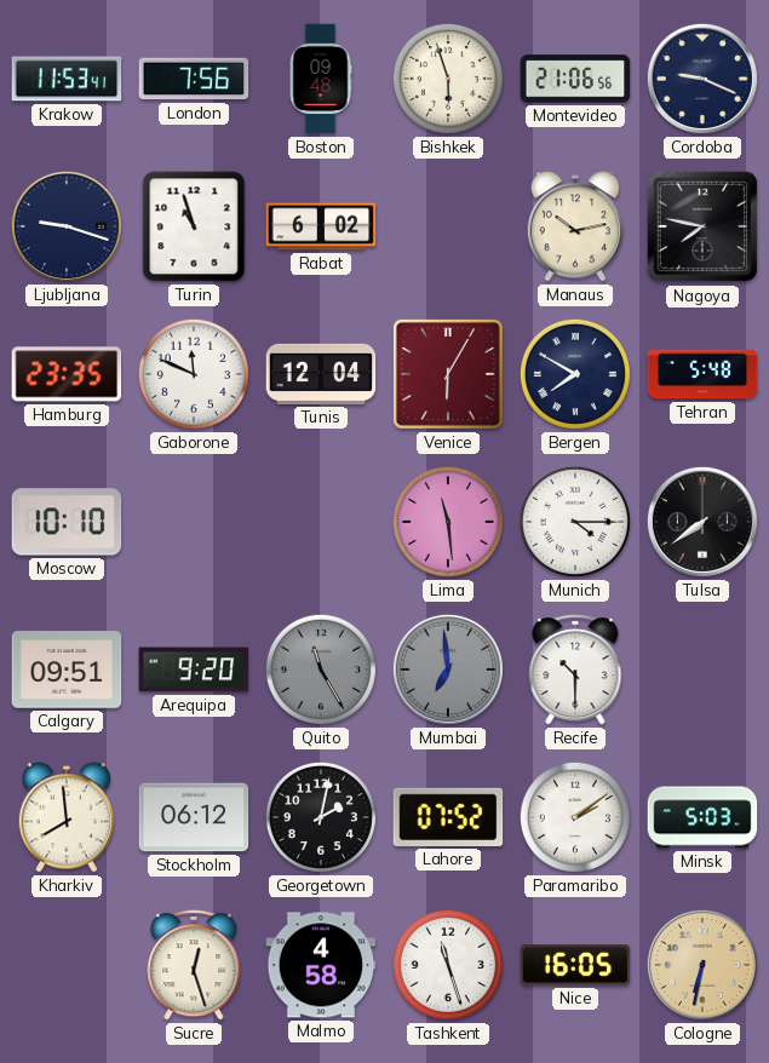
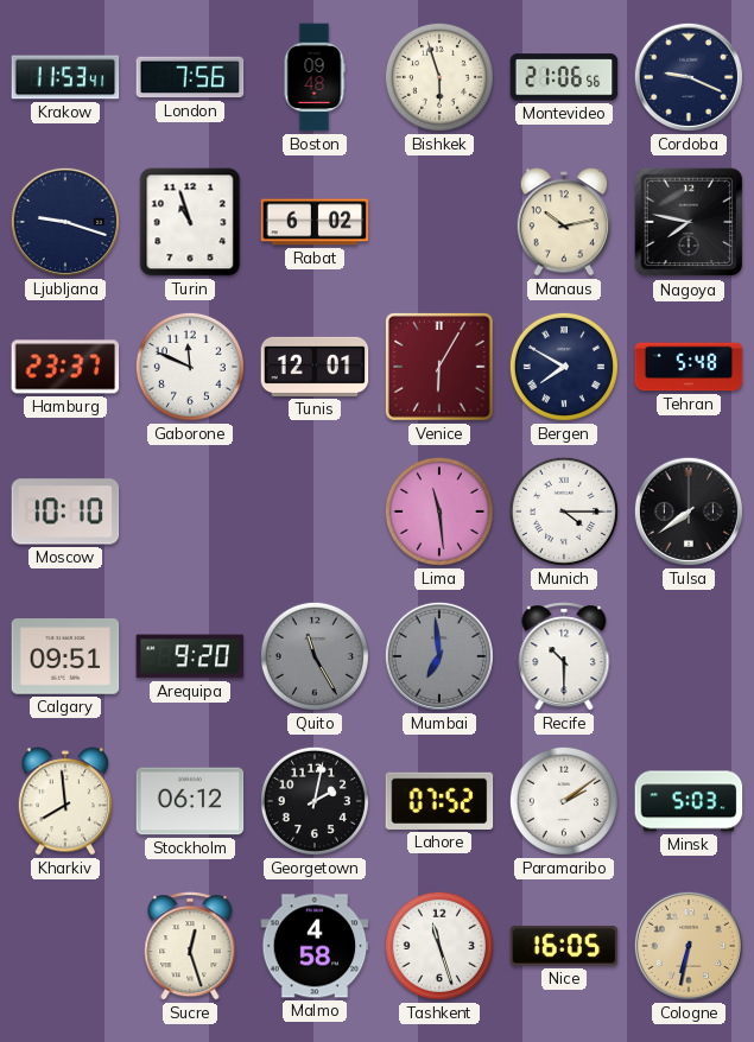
Hamburg: 23:35 -> 23:37
Tunis: 12:04 -> 12:01
